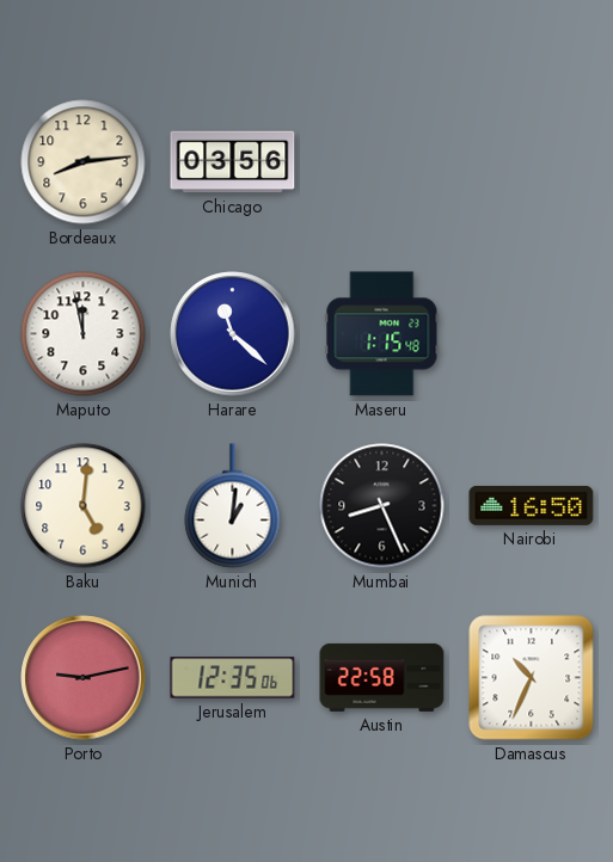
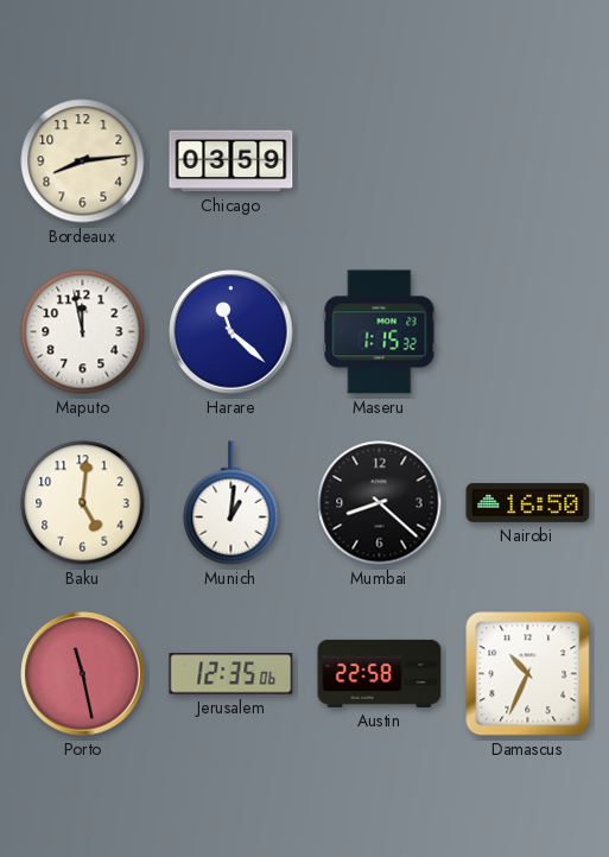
Chicago: 03:56 -> 03:59
Maseru: 1:15:48 -> 1:15:32
Mumbai: 8:26 -> 8:22
Porto: 9:13 -> 11:28
